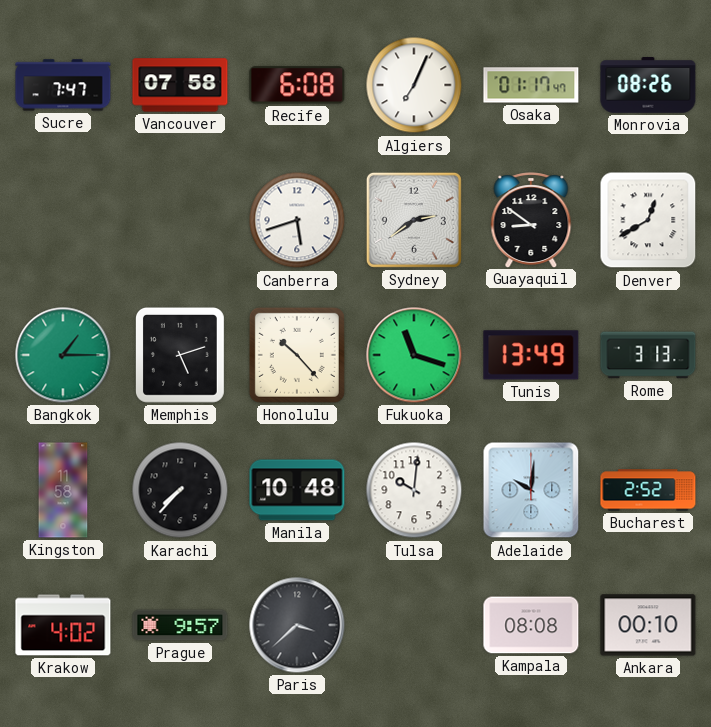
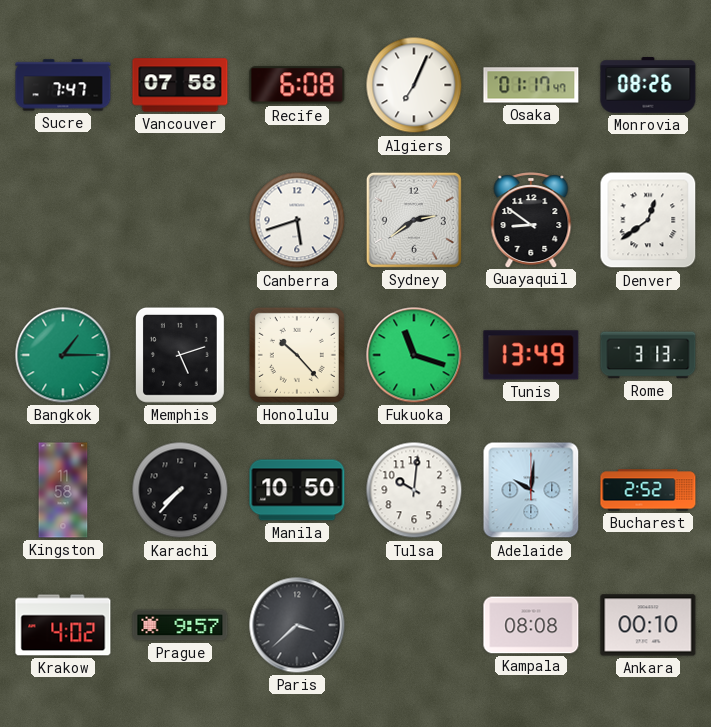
Denver: 12:40 -> 12:39
Manila: 10:48 -> 10:50
